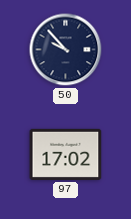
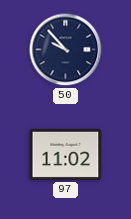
97: 17:02 -> 11:02
